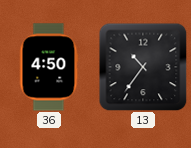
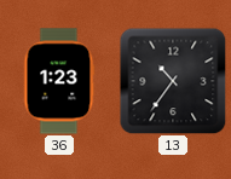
36: 4:50 -> 1:23
